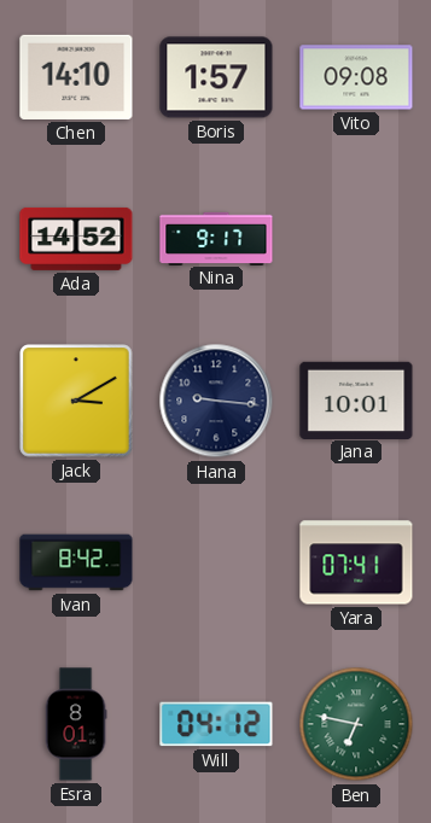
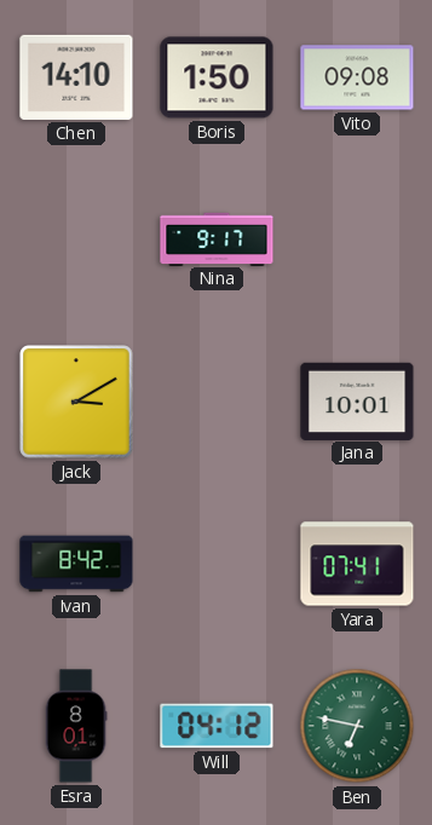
Boris: 1:57 -> 1:50
Ada: 14:52 -> none
Hana: 9:16 -> none
